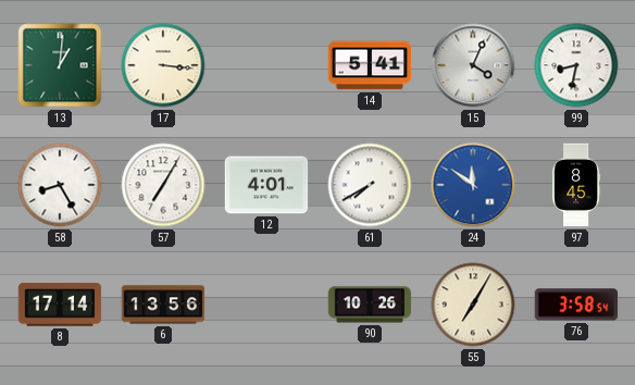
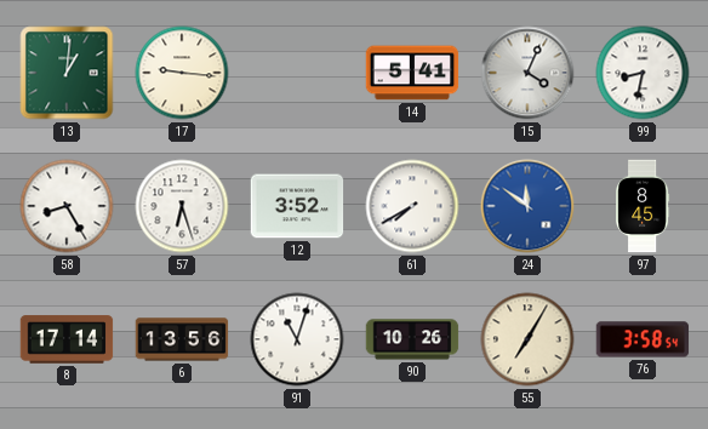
17: 3:16 -> 9:16
57: 7:05 -> 6:27
12: 4:01 -> 3:52
91: none -> 11:03
